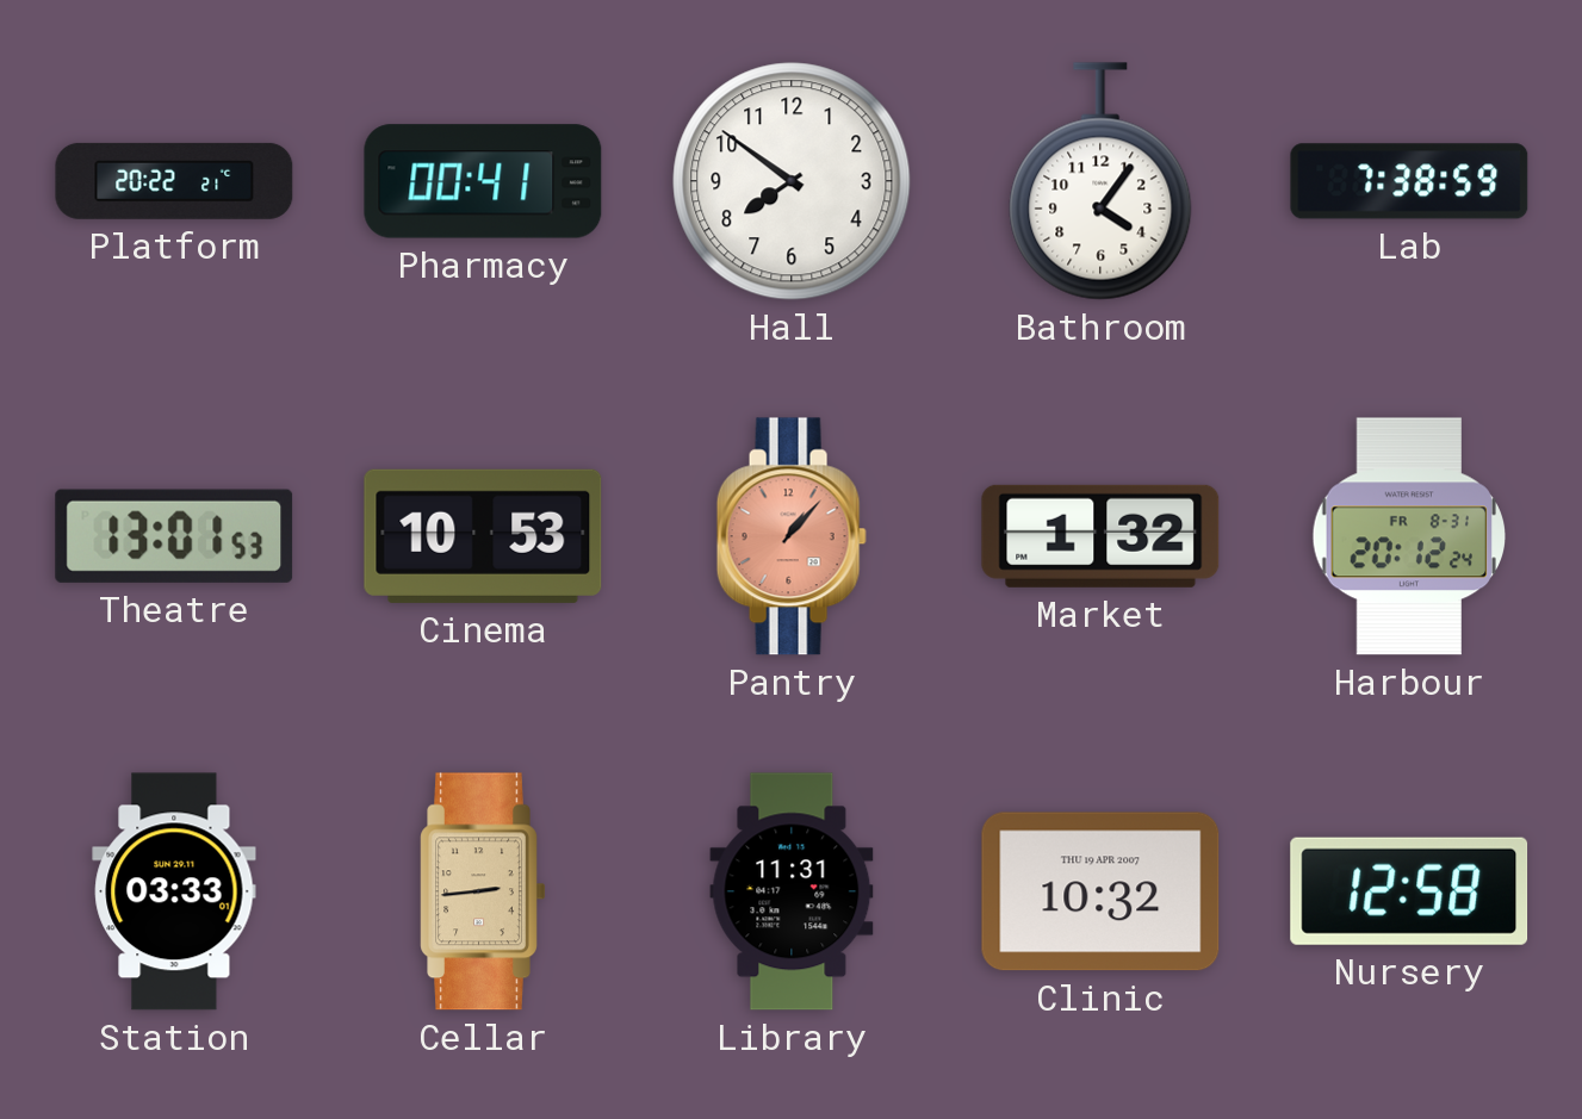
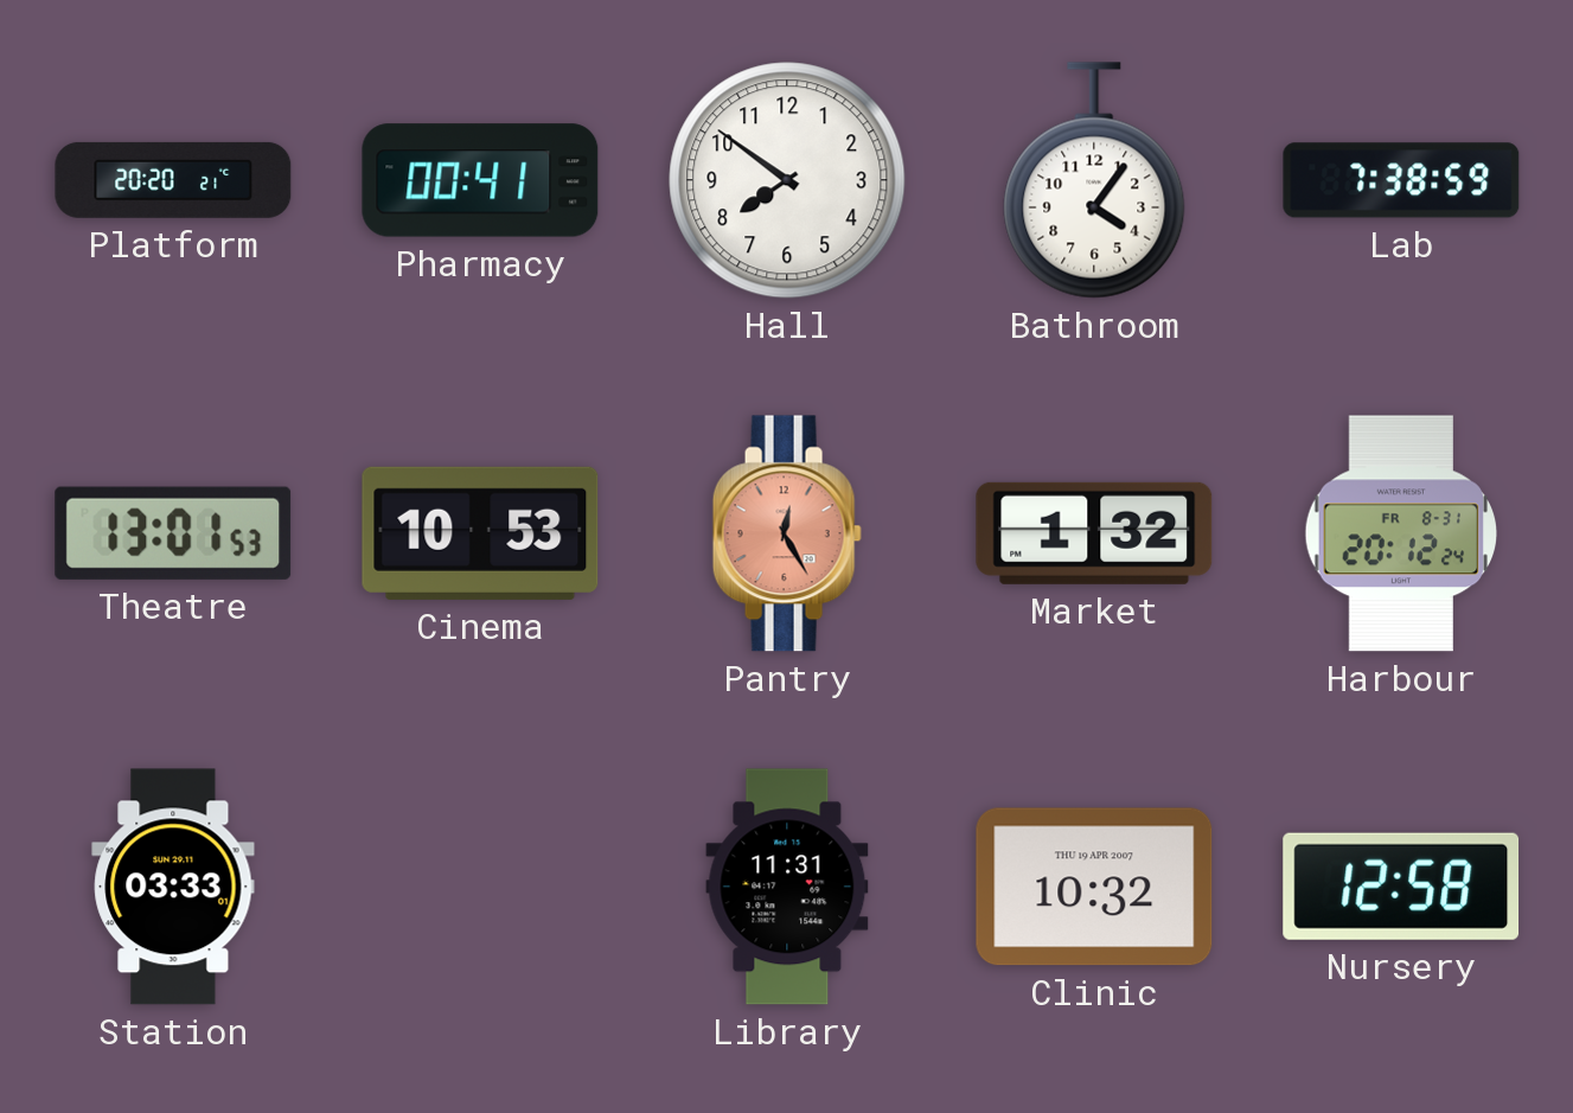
Platform: 20:22 -> 20:20
Pantry: 1:07 -> 12:25
Cellar: 2:44 -> none
